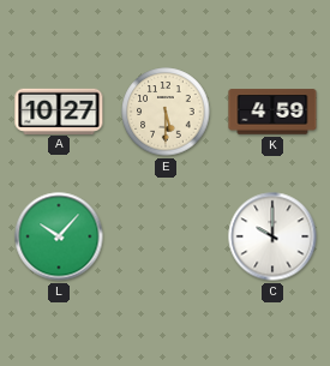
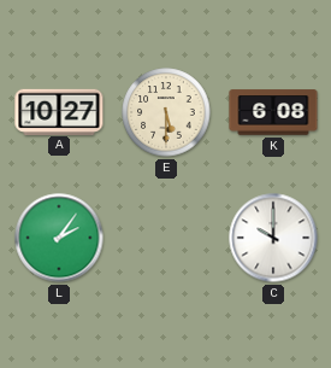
K: 4:59 -> 6:08
L: 10:07 -> 2:06
